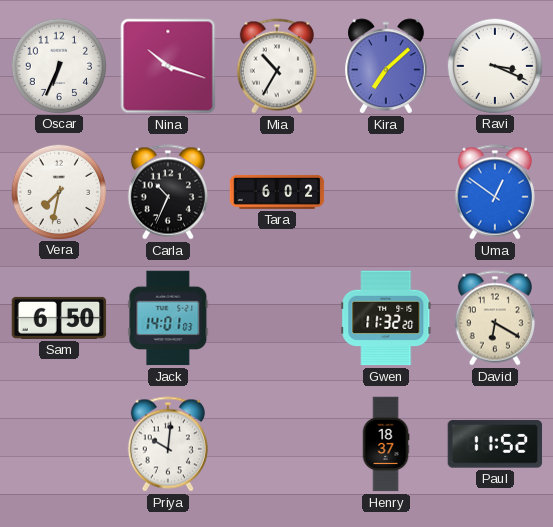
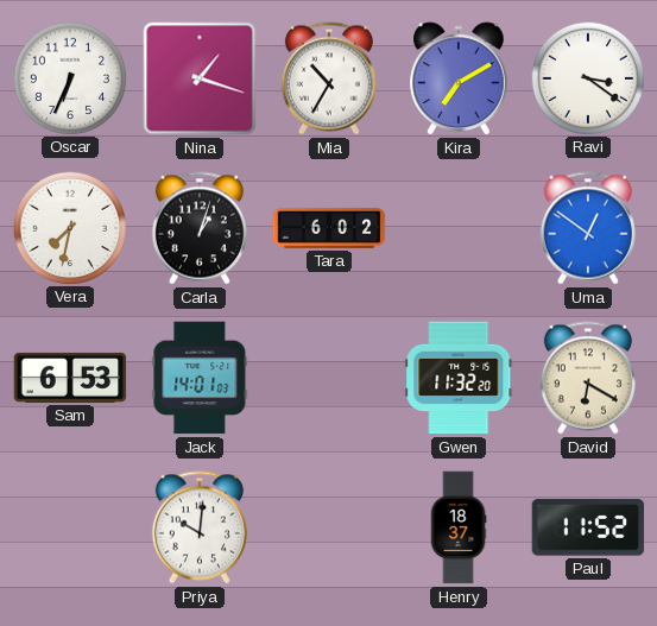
Nina: 10:18 -> 1:18
Kira: 7:08 -> 7:10
Ravi: 3:19 -> 3:21
Carla: 10:34 -> 1:03
Sam: 6:50 -> 6:53
